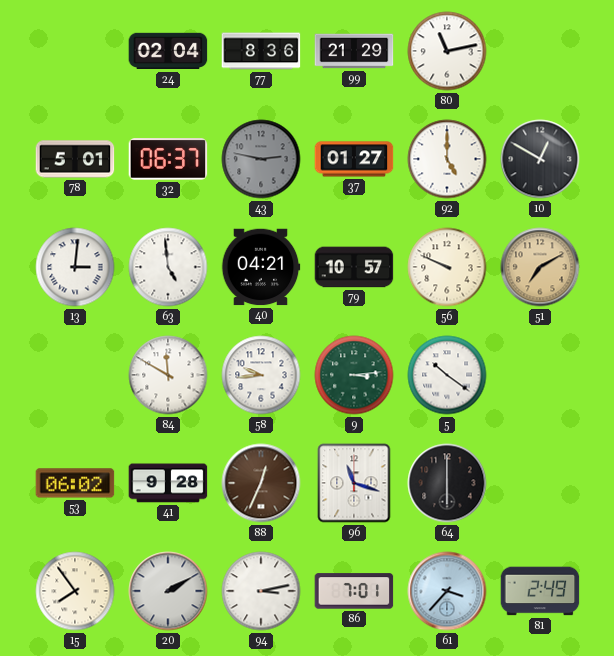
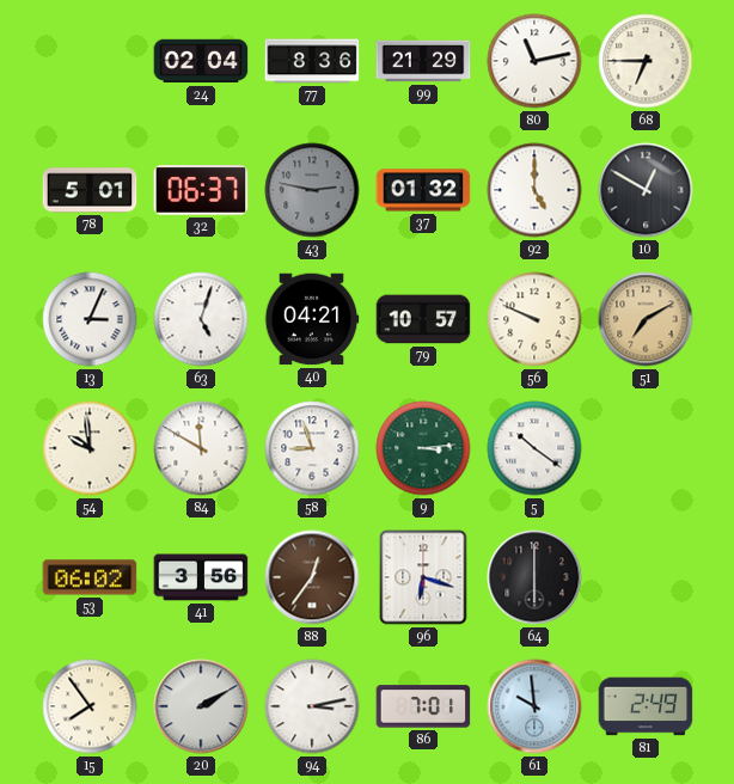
68: none -> 6:45
37: 01:27 -> 01:32
13: 3:01 -> 3:04
63: 4:59 -> 5:03
54: none -> 9:59
58: 9:44 -> 8:57
41: 9:28 -> 3:56
88: 12:34 -> 12:36
96: 11:18 -> 6:18
61: 3:37 -> 9:59
